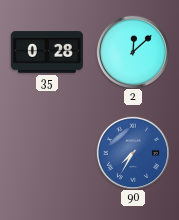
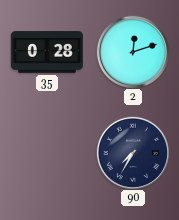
2: 12:08 -> 12:12
90 dial: blue -> navy
